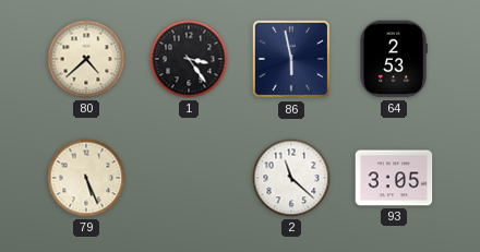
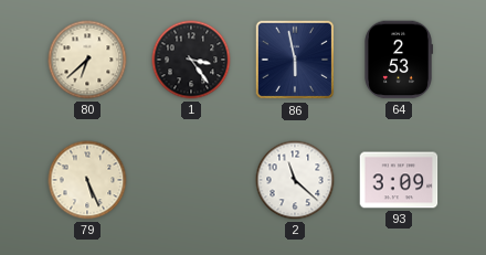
80: 4:38 -> 6:38
93: 3:05 -> 3:09
